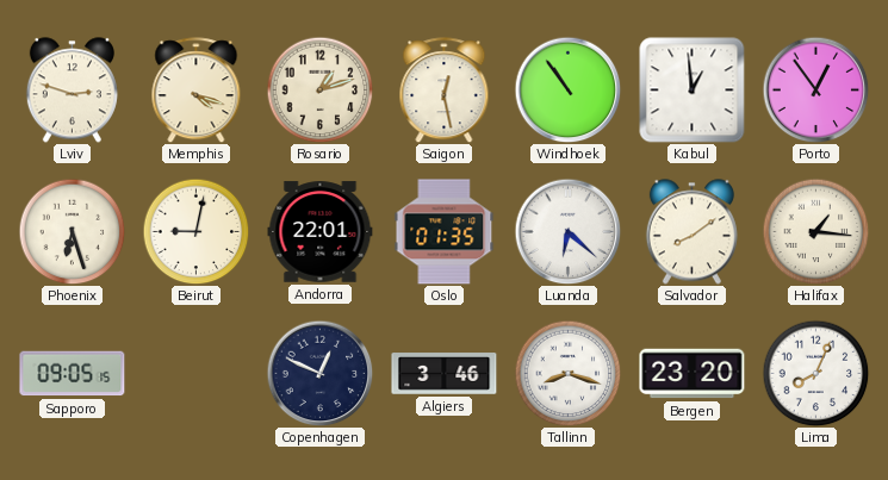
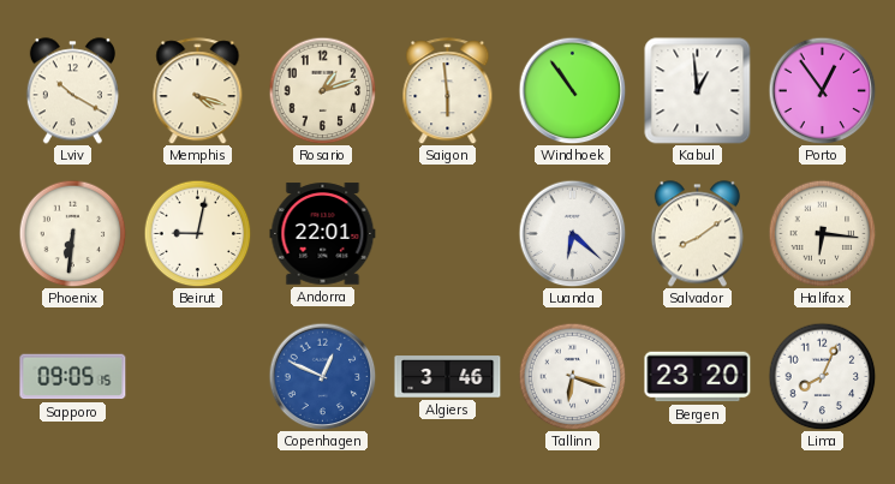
Lviv: 2:48 -> 10:20
Saigon: 12:28 -> 5:59
Phoenix: 6:27 -> 6:31
Oslo: 01:35 -> none
Halifax: 1:16 -> 6:16
Copenhagen dial: navy -> blue
Tallinn: 8:18 -> 6:18
